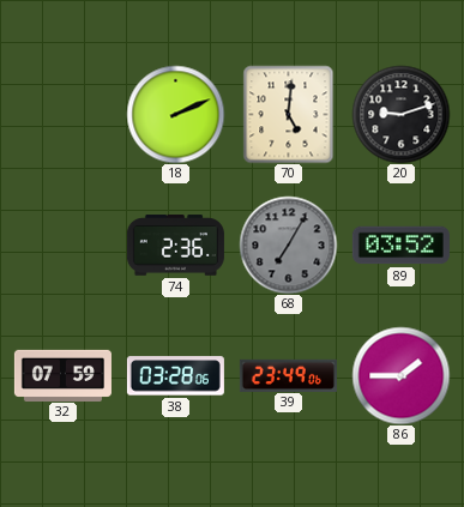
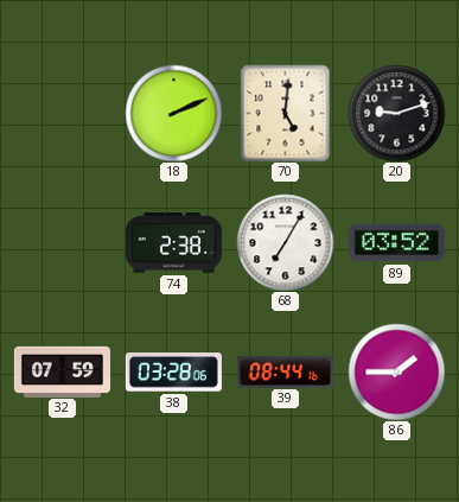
74: 2:36 -> 2:38
68 dial: grey -> white
39: 23:49 -> 08:44
